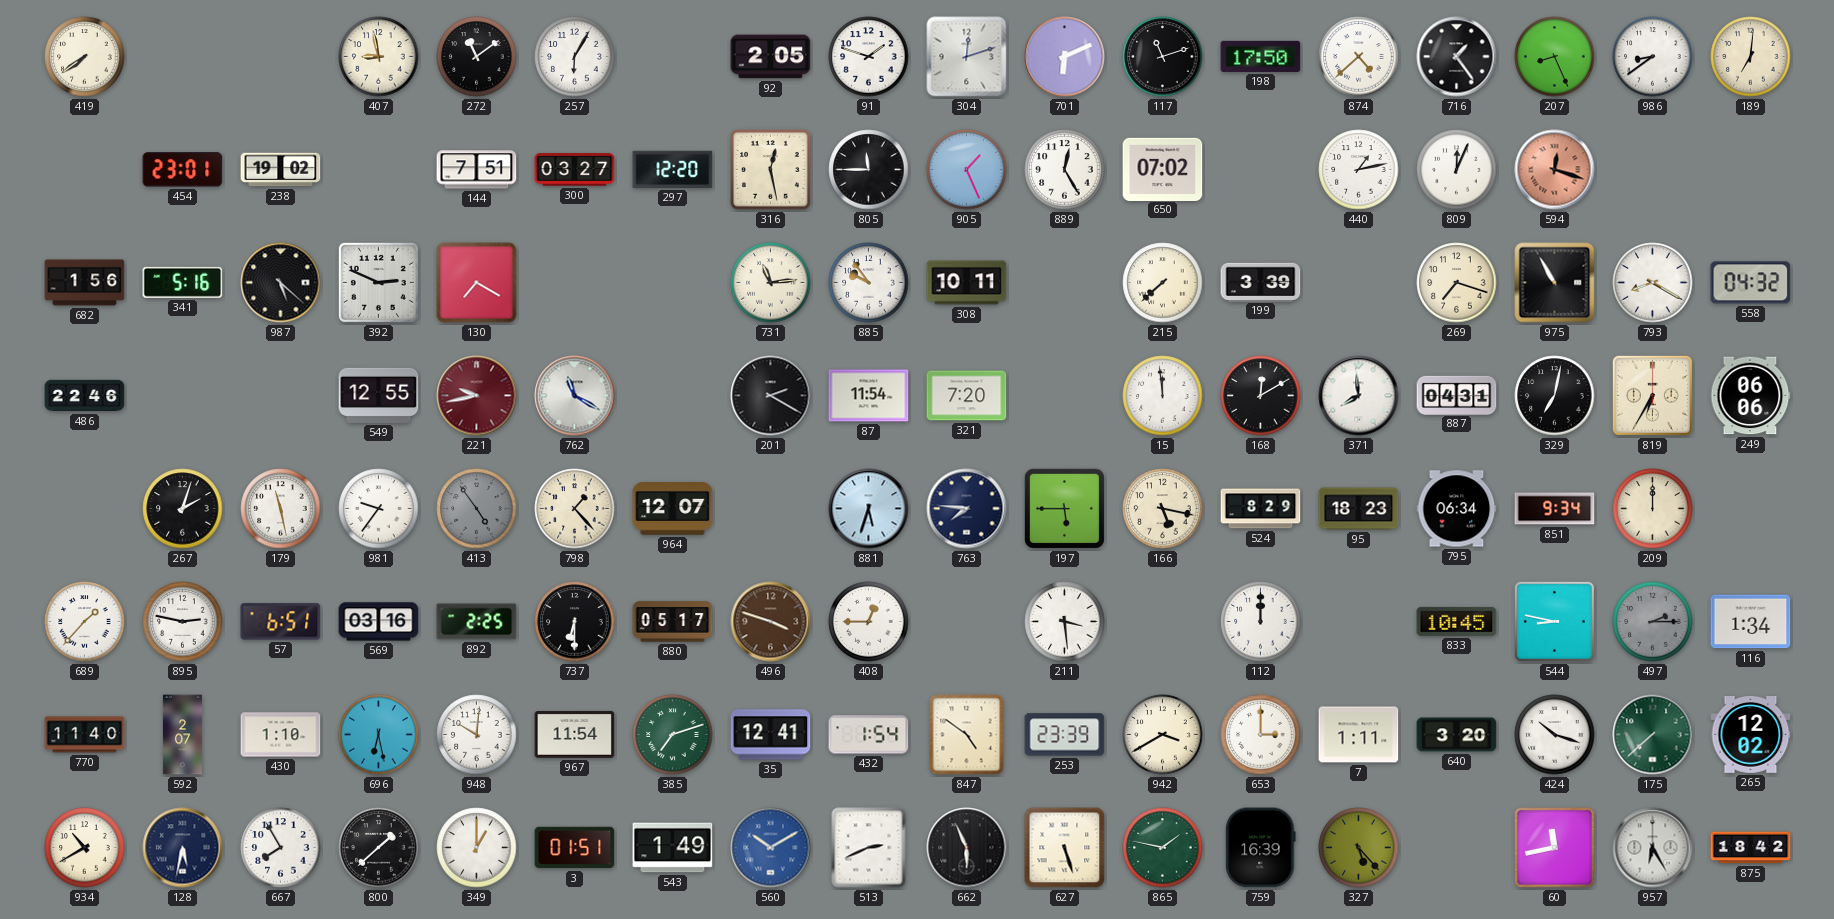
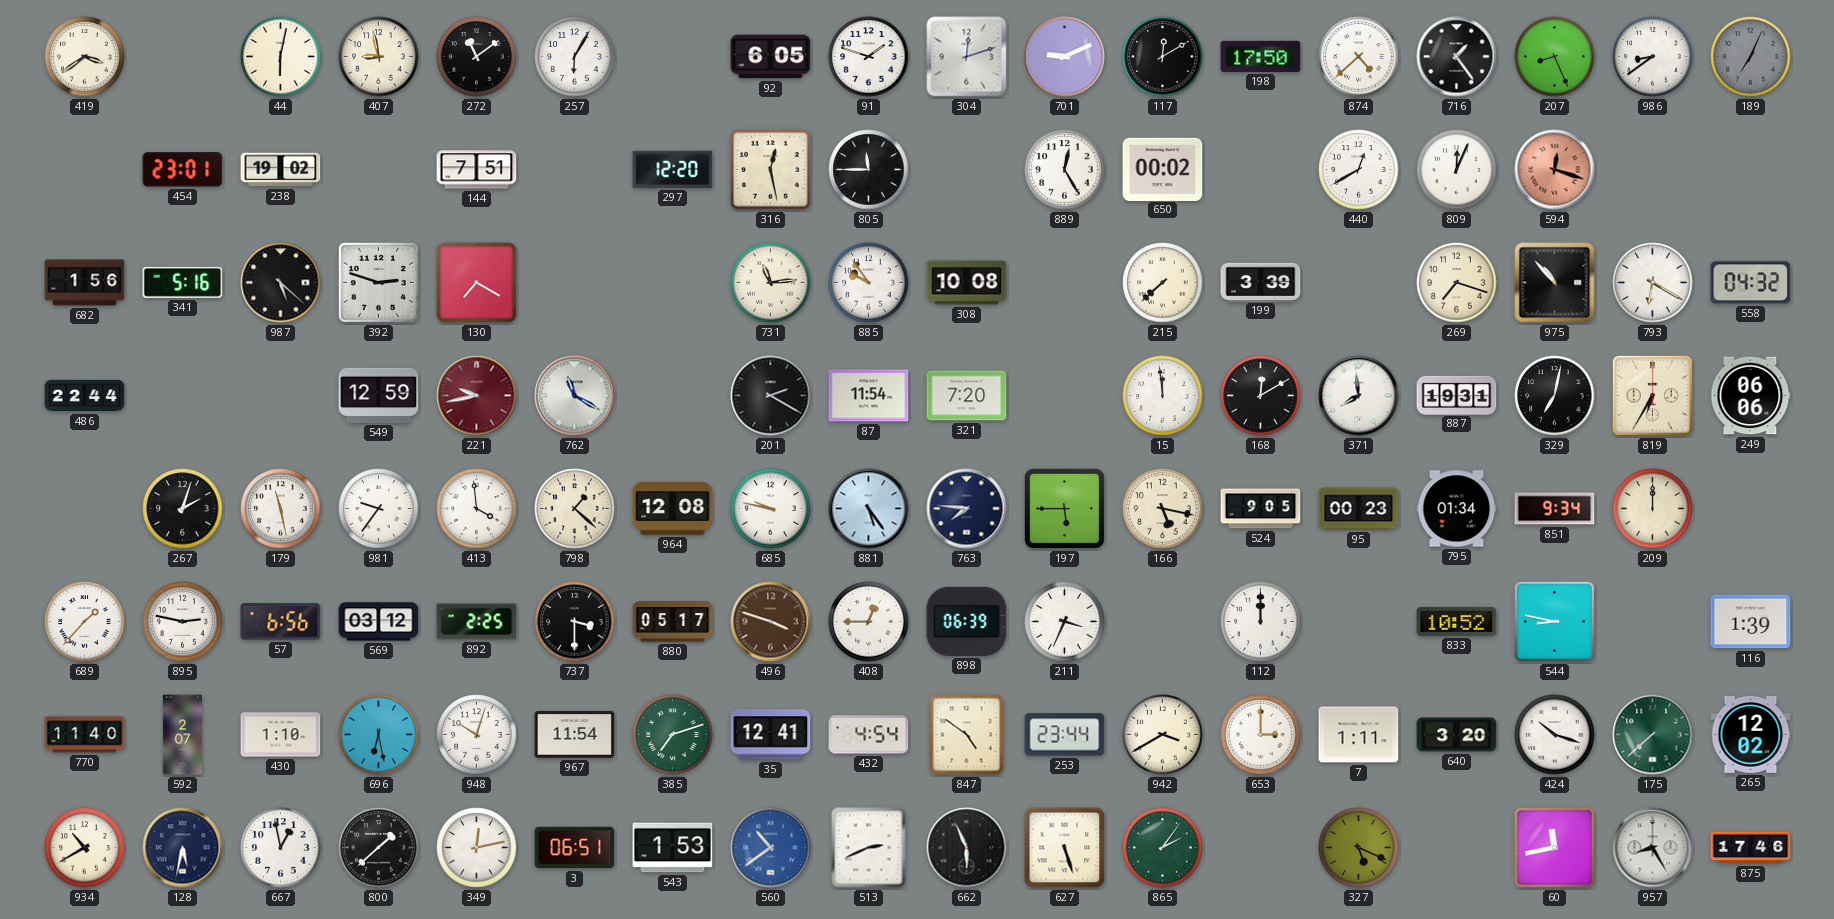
419: 7:39 -> 3:39
44: none -> 6:02
92: 2:05 -> 6:05
701: 6:11 -> 9:11
117: 11:12 -> 12:10
189: 7:01 -> 7:04
189 dial: cream -> grey
300: 03:27 -> none
905: 1:26 -> none
650: 07:02 -> 00:02
440: 1:13 -> 12:40
392: 2:49 -> 2:48
308: 10:11 -> 10:08
975: 10:55 -> 10:53
793: 8:20 -> 6:20
486: 22:46 -> 22:44
549: 12:55 -> 12:59
887: 04:31 -> 19:31
413: 4:54 -> 3:59
413 dial: grey -> white
798: 1:23 -> 1:22
964: 12:07 -> 12:08
685: none -> 9:47
881: 5:33 -> 5:24
524: 8:29 -> 9:05
95: 18:23 -> 00:23
795: 06:34 -> 01:34
57: 6:51 -> 6:56
569: 03:16 -> 03:12
737: 6:30 -> 3:30
898: none -> 06:39
211: 3:29 -> 3:34
833: 10:45 -> 10:52
497: 2:15 -> none
116: 1:34 -> 1:39
948: 10:01 -> 10:03
432: 1:54 -> 4:54
253: 23:39 -> 23:44
667: 7:55 -> 12:58
349: 1:00 -> 12:13
3: 01:51 -> 06:51
543: 1:49 -> 1:53
560: 10:10 -> 10:39
865: 1:47 -> 2:06
759: 16:39 -> none
327: 5:23 -> 5:19
957: 6:25 -> 8:25
875: 18:42 -> 17:46
